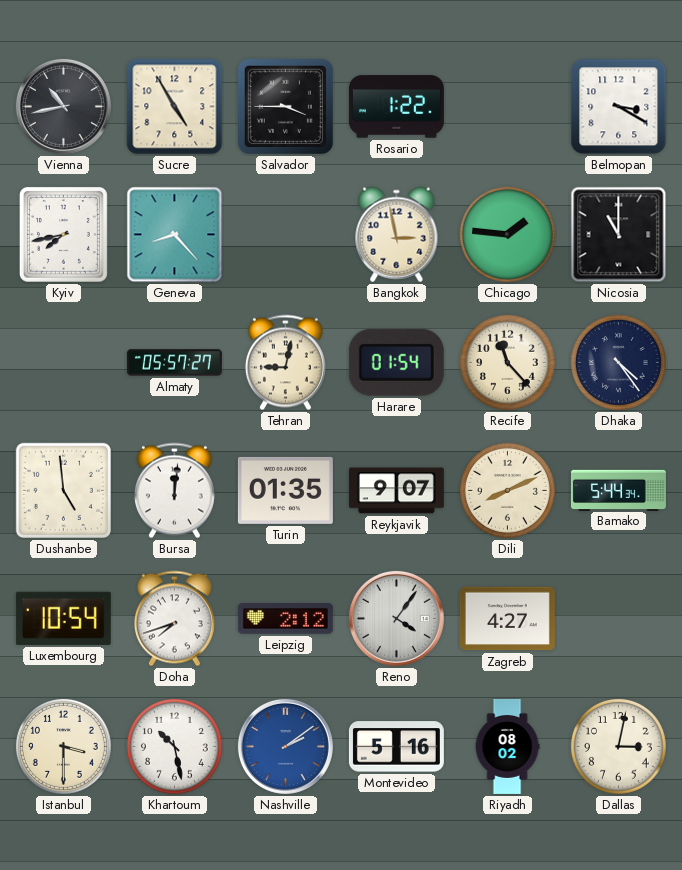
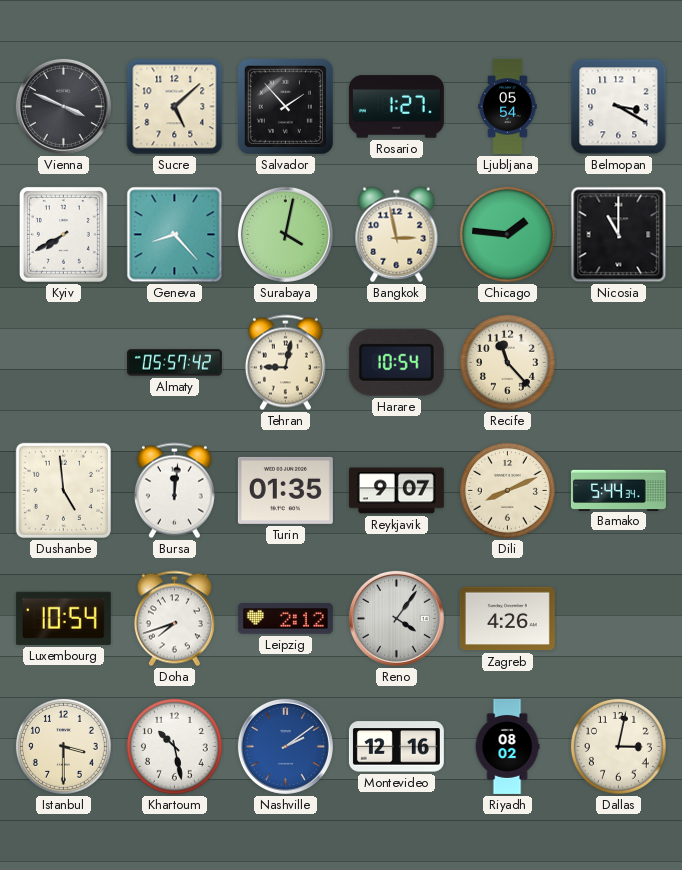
Vienna: 10:43 -> 3:49
Sucre: 4:55 -> 5:08
Salvador: 3:45 -> 1:53
Rosario: 1:22 -> 1:27
Ljubljana: none -> 05:54
Kyiv: 7:43 -> 7:40
Surabaya: none -> 4:02
Almaty: 05:57:27 -> 05:57:42
Harare: 01:54 -> 10:54
Dhaka: 4:24 -> none
Zagreb: 4:27 -> 4:26
Montevideo: 5:16 -> 12:16
